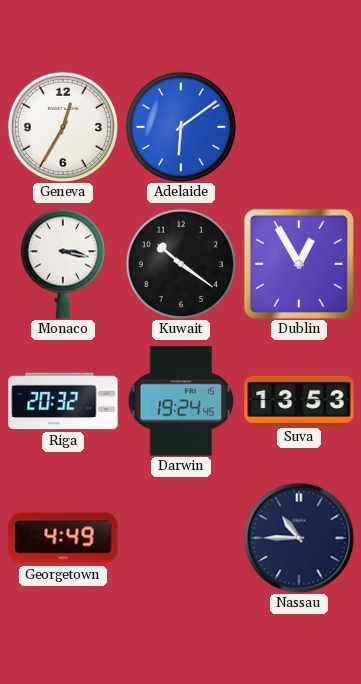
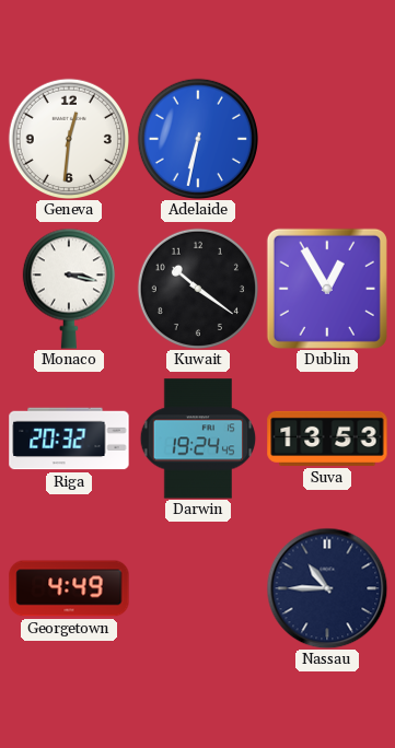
Geneva: 12:35 -> 12:31
Adelaide: 6:09 -> 6:32
